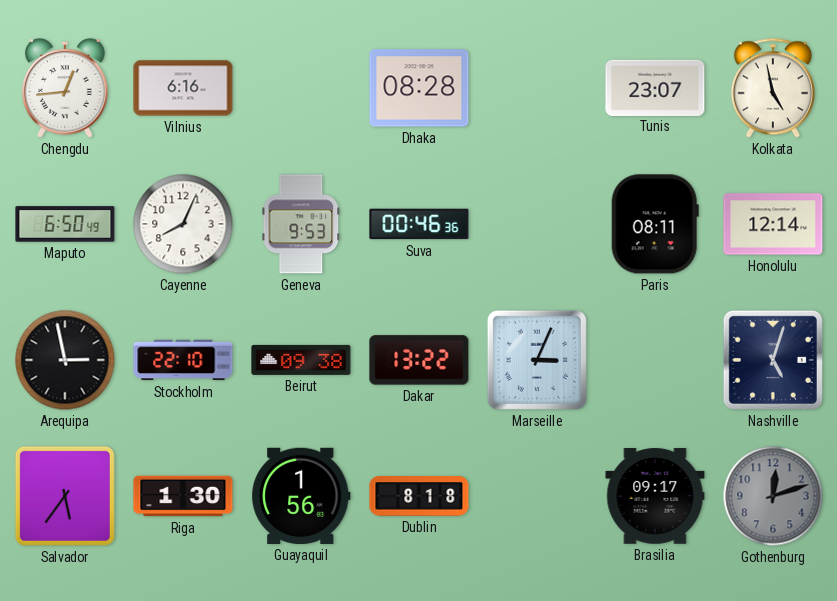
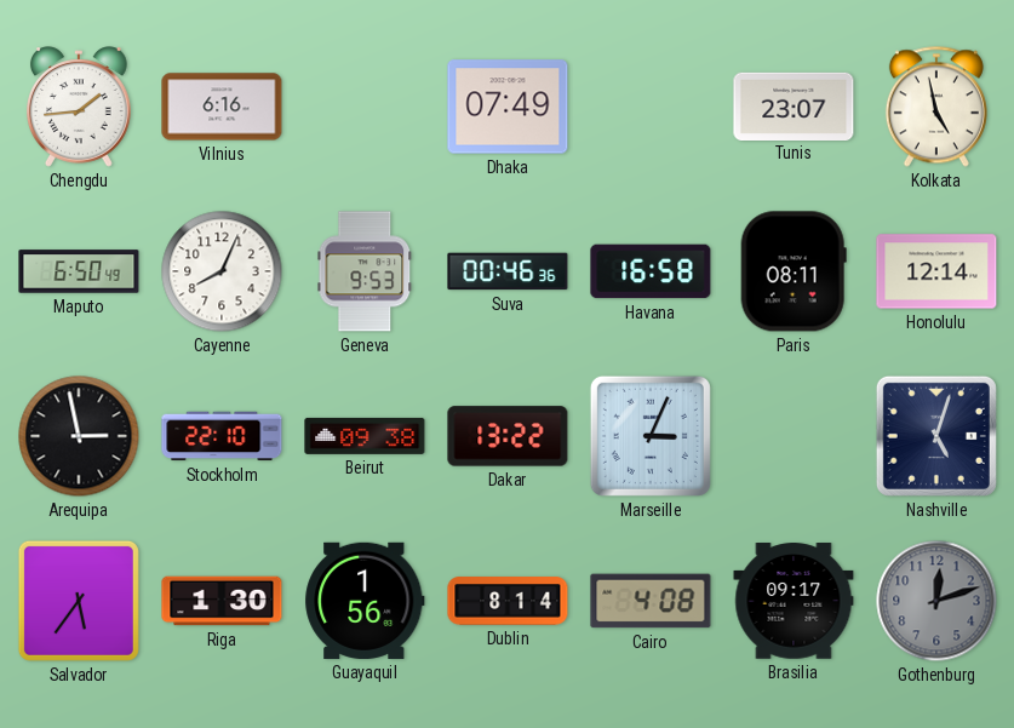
Chengdu: 12:44 -> 1:44
Dhaka: 08:28 -> 07:49
Havana: none -> 16:58
Dublin: 8:18 -> 8:14
Cairo: none -> 4:08
